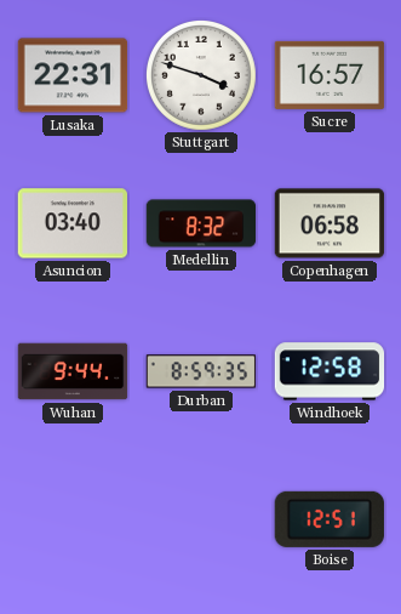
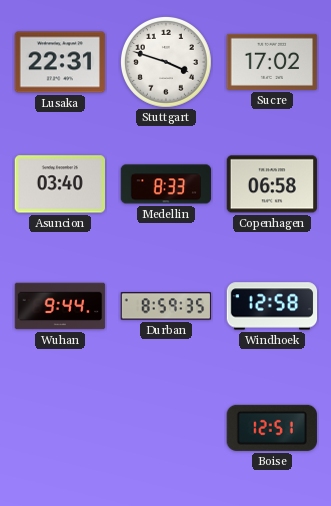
Sucre: 16:57 -> 17:02
Medellin: 8:32 -> 8:33
